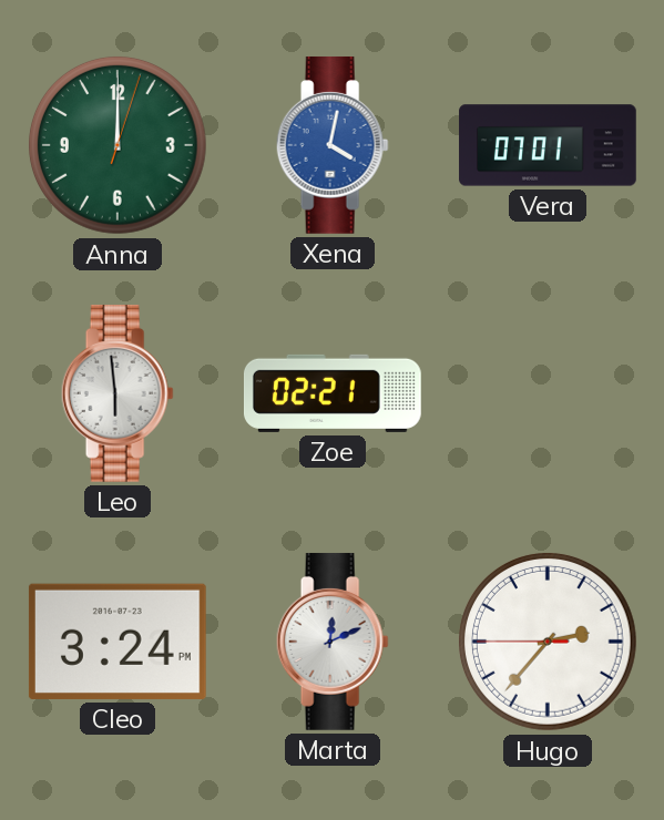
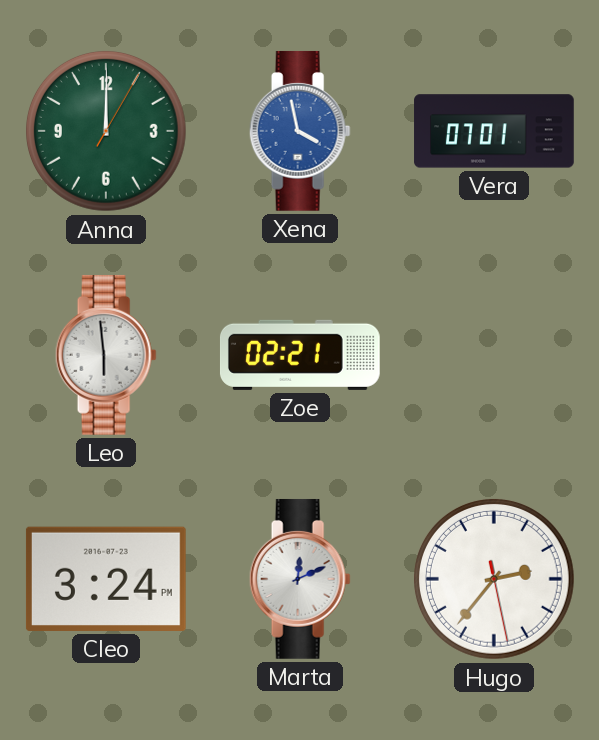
Anna: 12:00:03 -> 12:00:05
Xena: 4:02 -> 3:58
Hugo: 2:36:45 -> 2:36:28
